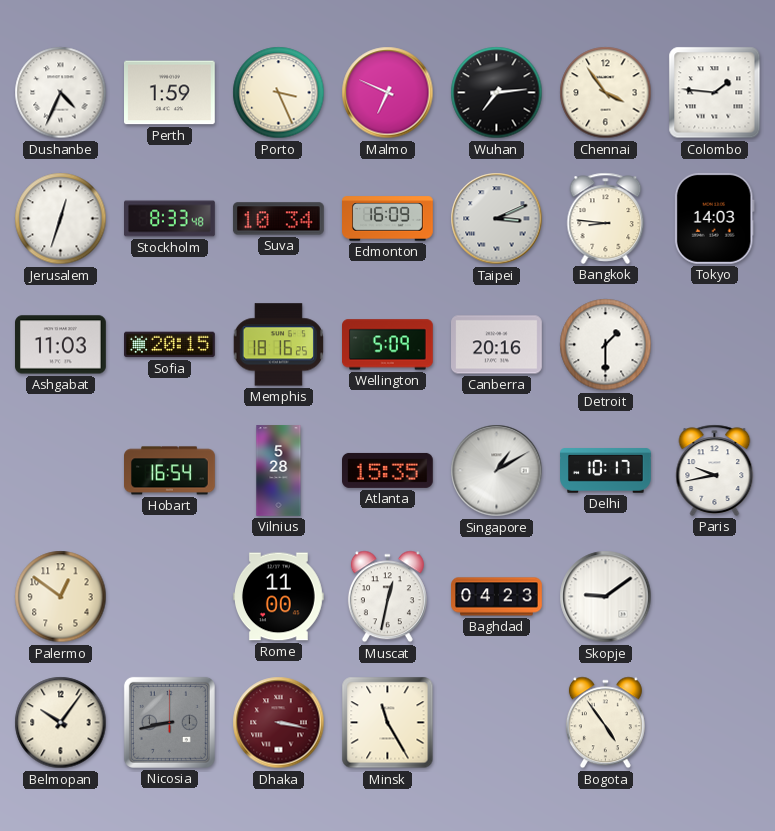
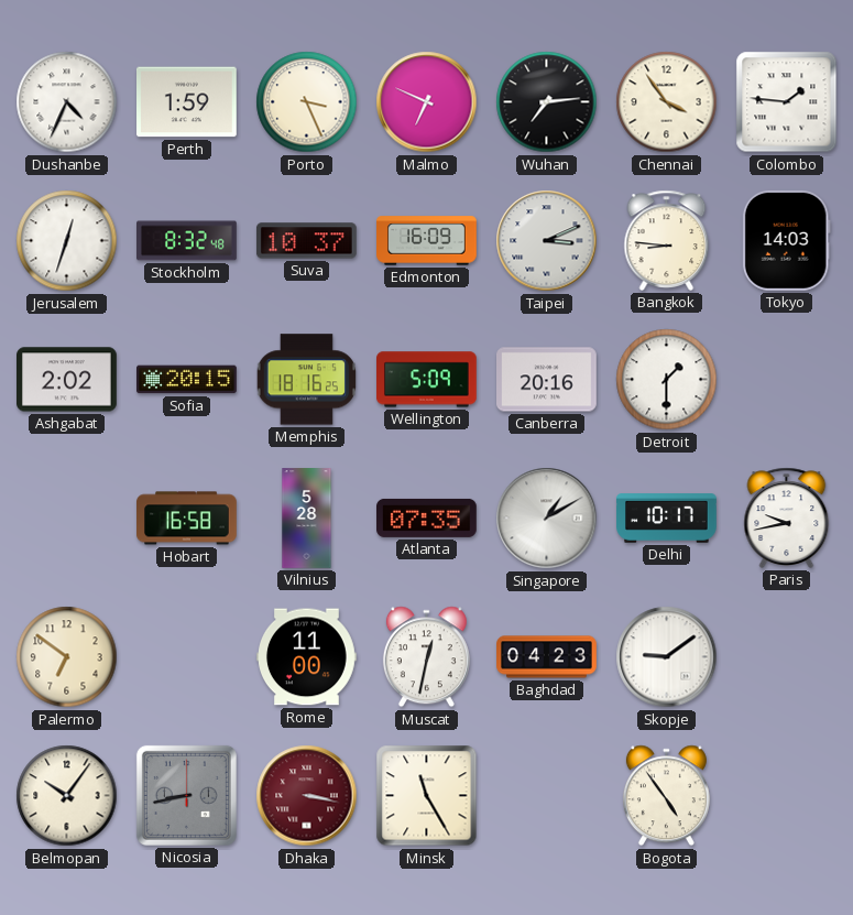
Stockholm: 8:33 -> 8:32
Suva: 10:34 -> 10:37
Ashgabat: 11:03 -> 2:02
Hobart: 16:54 -> 16:58
Atlanta: 15:35 -> 07:35
Palermo: 12:51 -> 6:51
